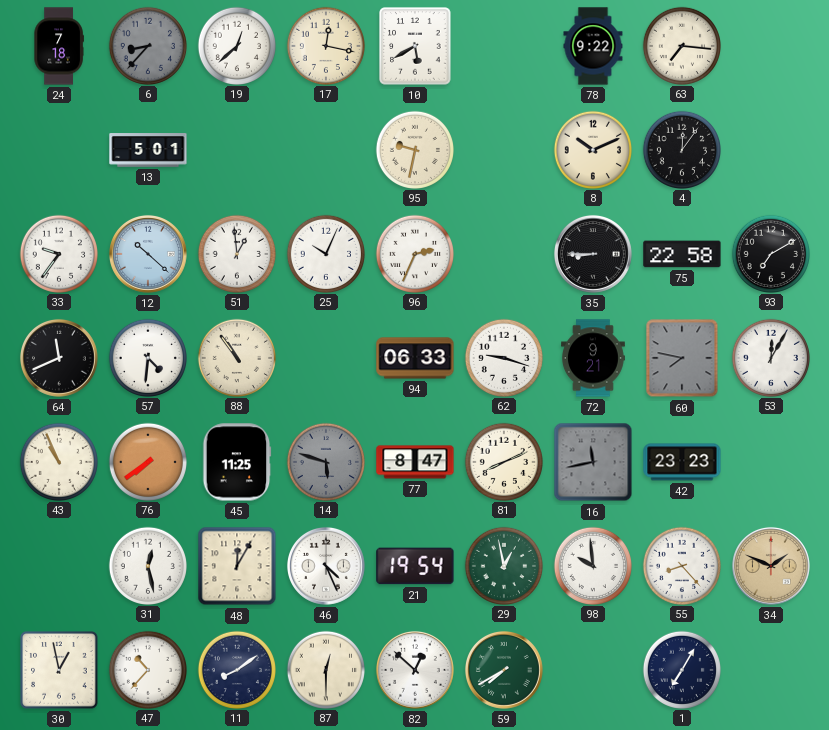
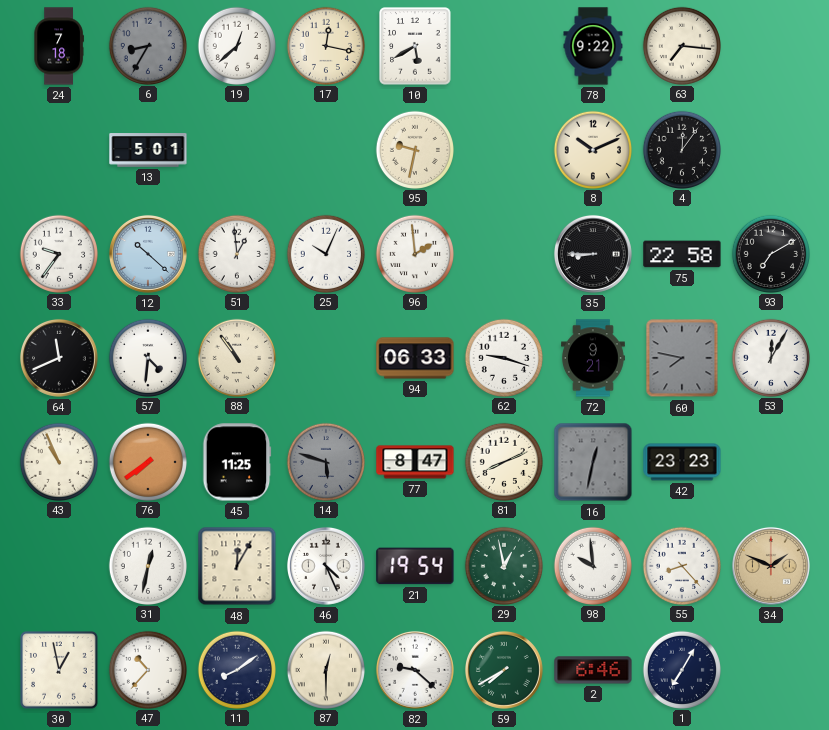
6: 8:37 -> 8:35
96: 2:34 -> 1:59
16: 11:43 -> 12:32
31: 12:28 -> 12:32
82: 12:52 -> 9:22
2: none -> 6:46
